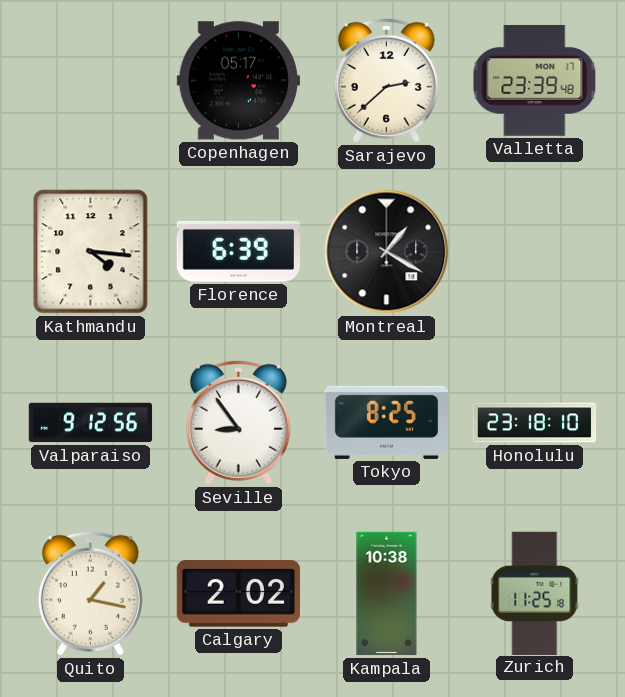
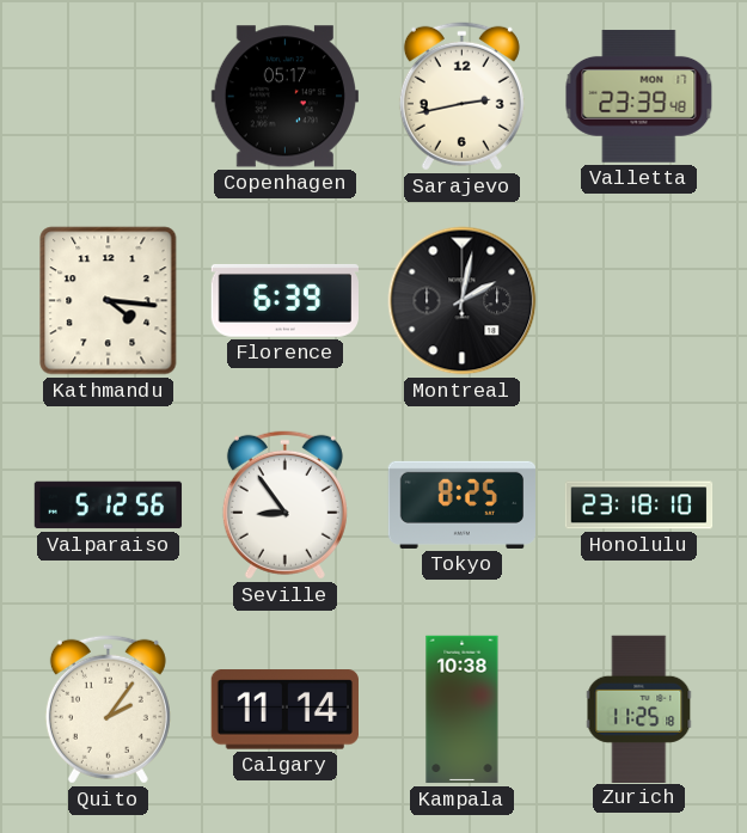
Sarajevo: 2:38 -> 2:43
Montreal: 1:20 -> 2:02
Valparaiso: 9:12 -> 5:12
Quito: 1:17 -> 2:06
Calgary: 2:02 -> 11:14
